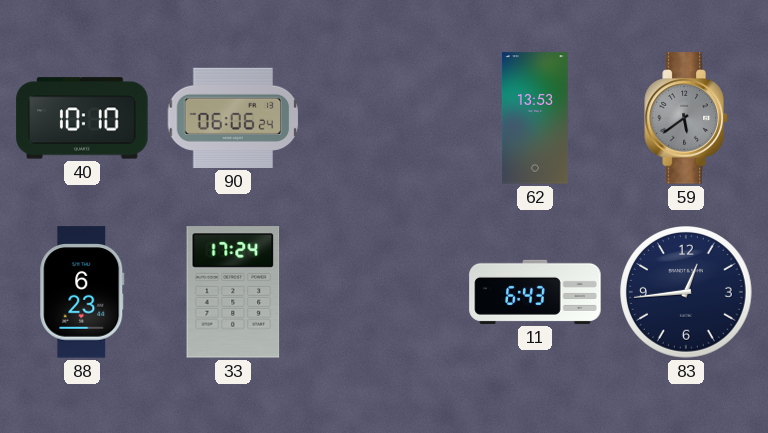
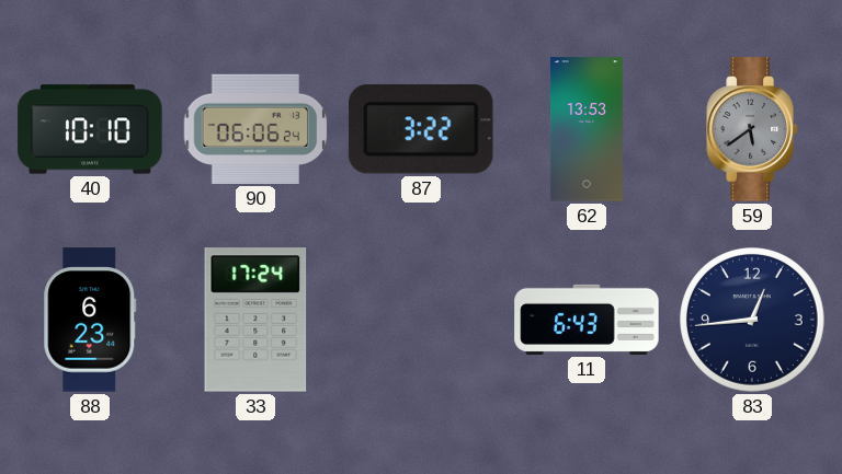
87: none -> 3:22
